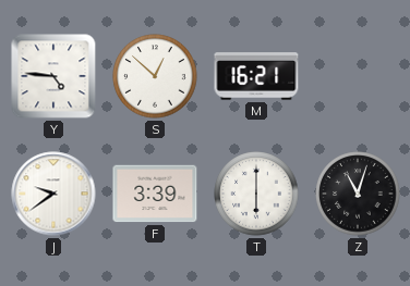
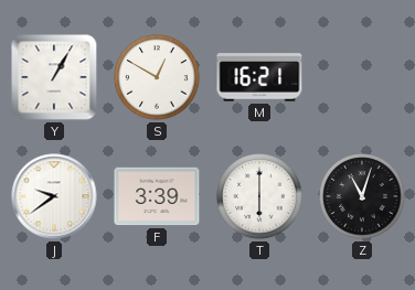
Y: 4:46 -> 1:05
S: 12:52 -> 12:50
